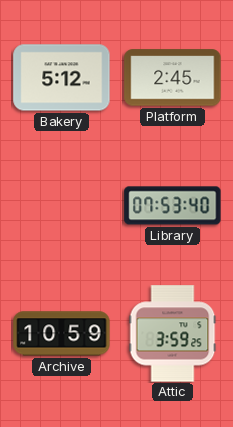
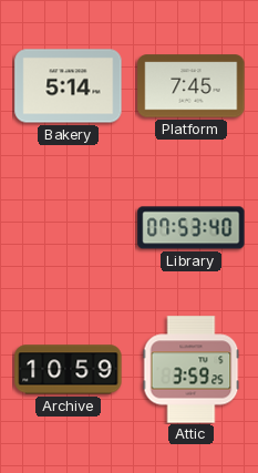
Bakery: 5:12 -> 5:14
Platform: 2:45 -> 7:45
